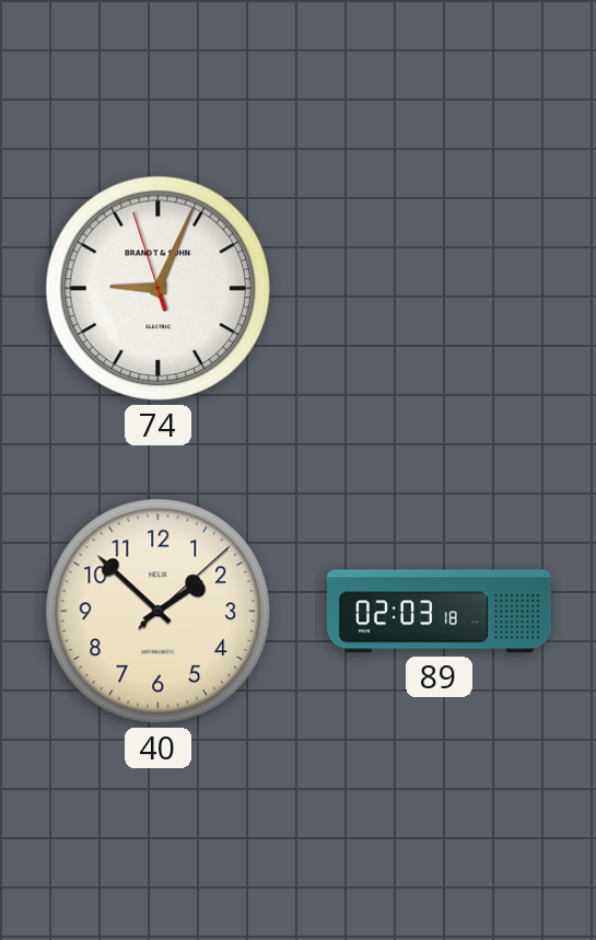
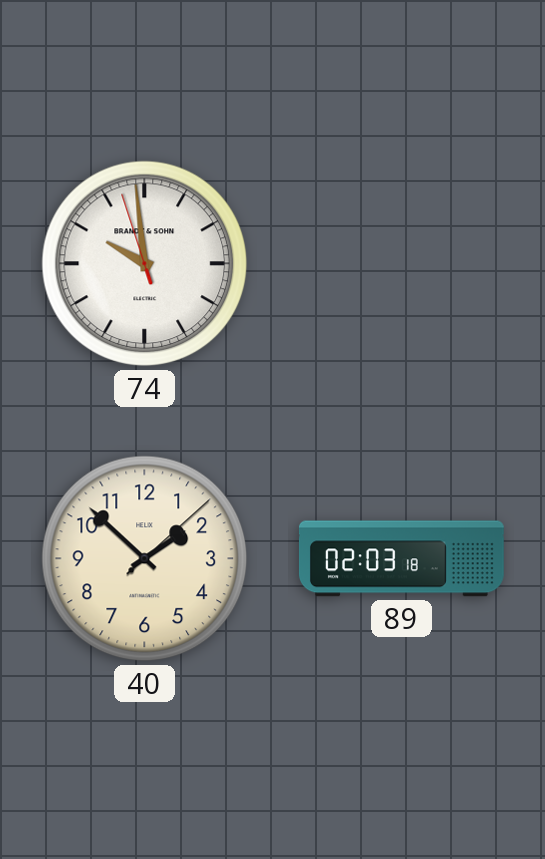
74: 9:03 -> 9:58
